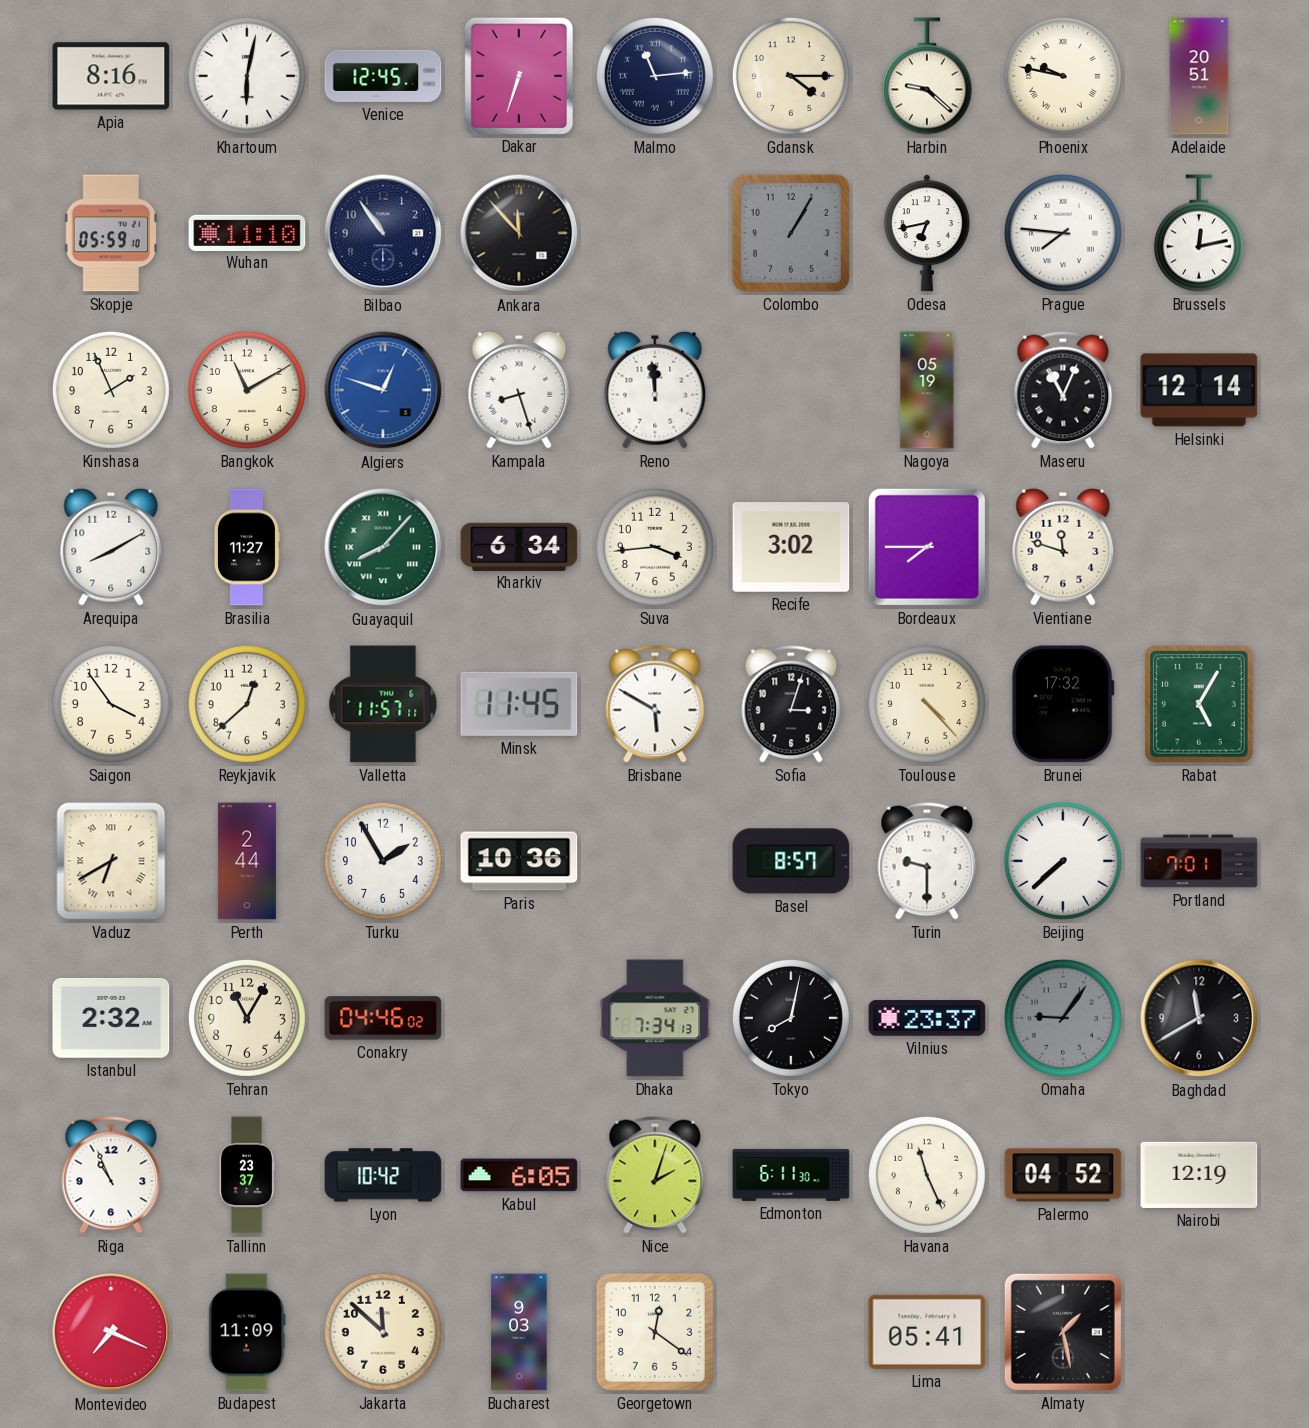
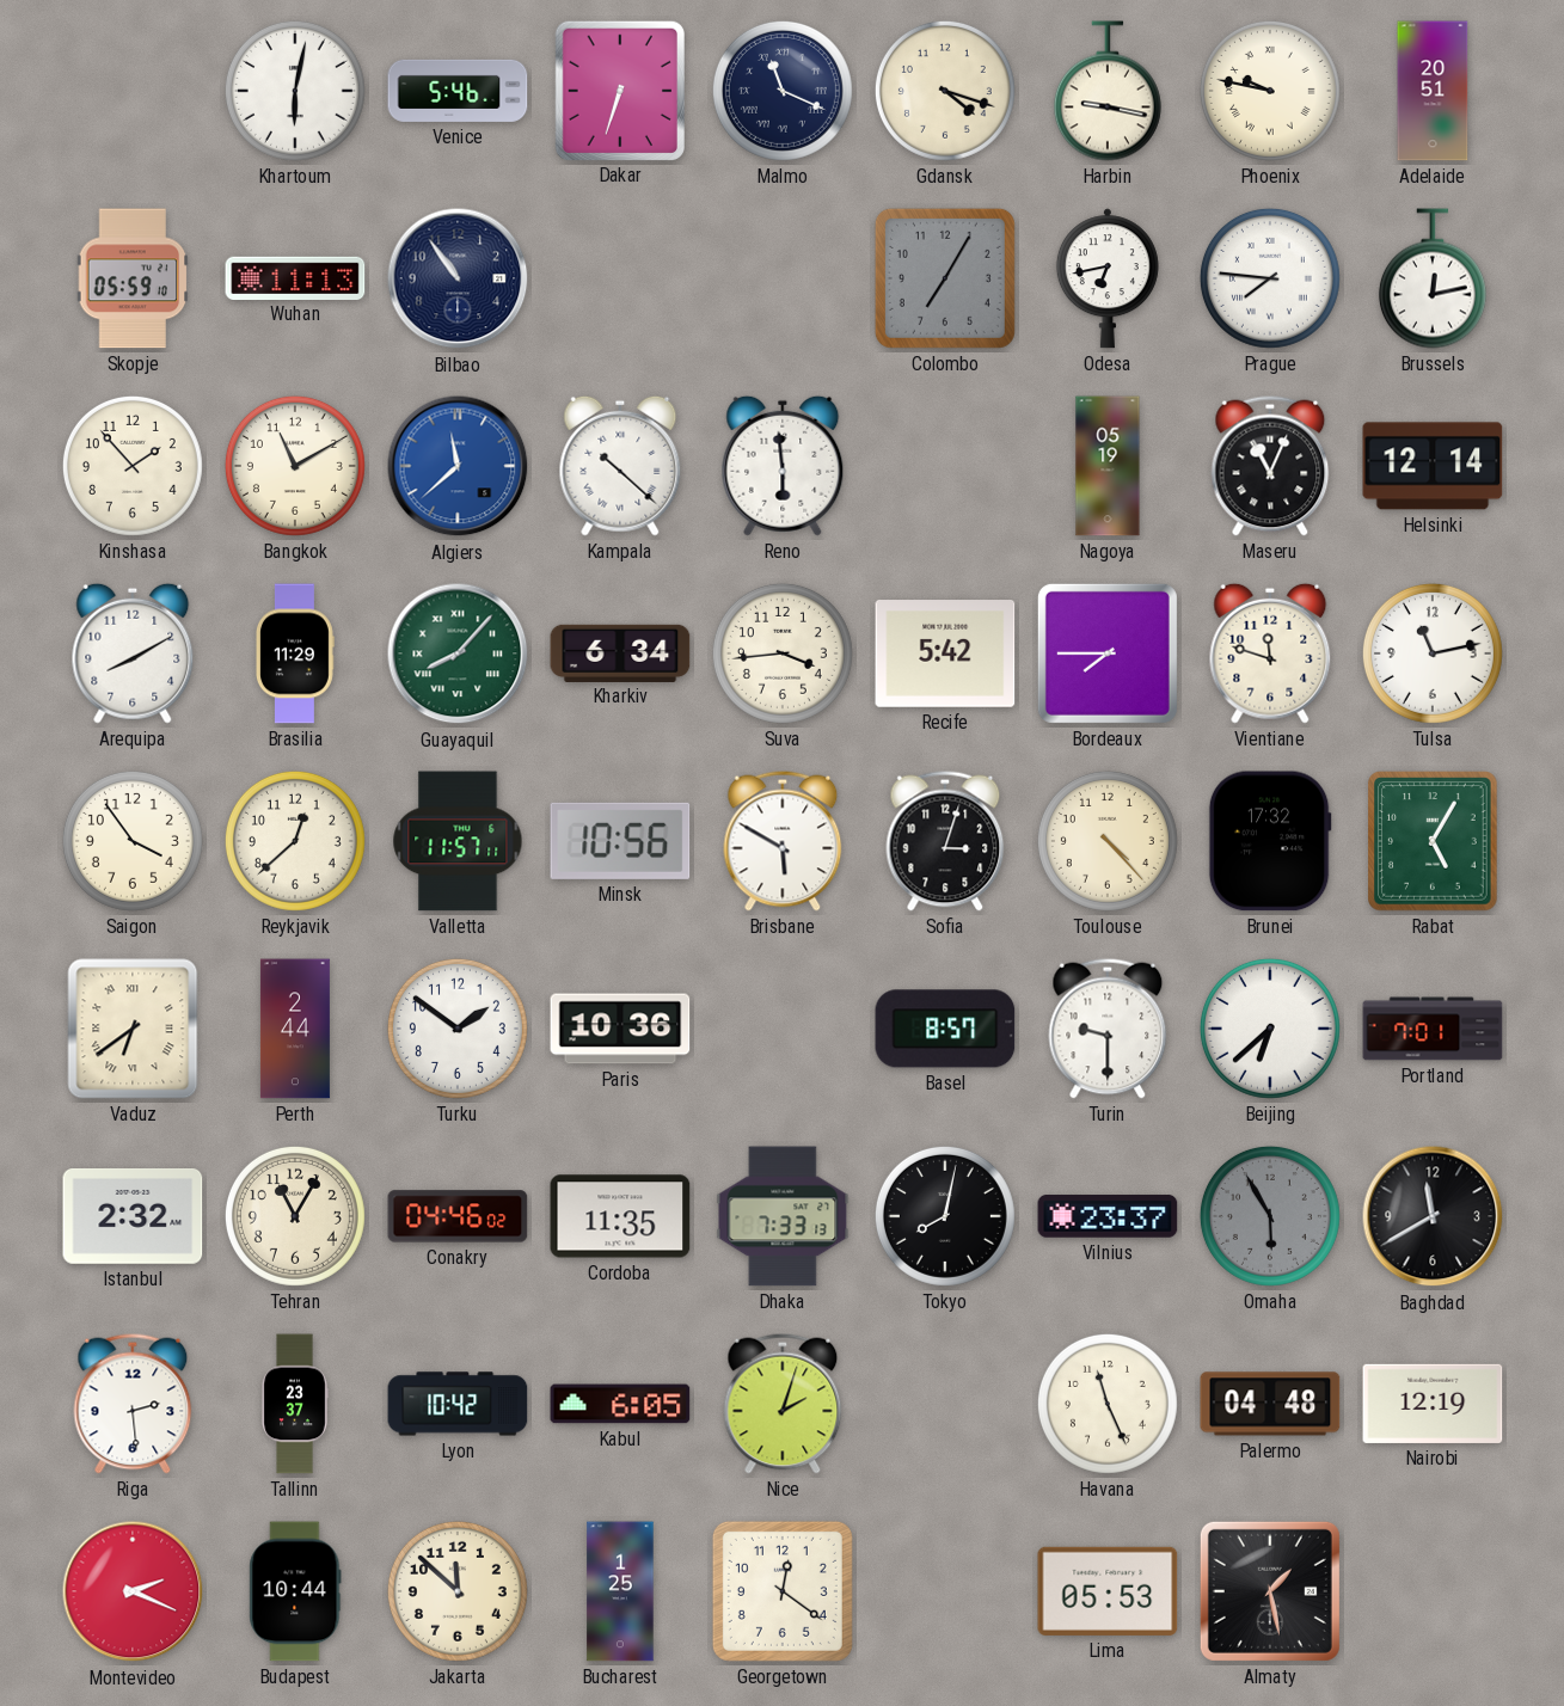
Apia: 8:16 -> none
Venice: 12:45 -> 5:46
Malmo: 11:14 -> 11:19
Gdansk: 4:15 -> 4:18
Harbin: 9:22 -> 9:17
Wuhan: 11:10 -> 11:13
Ankara: 11:53 -> none
Colombo: 1:05 -> 7:05
Kinshasa: 1:56 -> 1:53
Algiers: 12:48 -> 11:38
Kampala: 8:27 -> 10:22
Reno: 11:59 -> 5:59
Brasilia: 11:27 -> 11:29
Recife: 3:02 -> 5:42
Tulsa: none -> 11:13
Minsk: 11:45 -> 10:56
Vaduz: 6:40 -> 6:39
Turku: 1:55 -> 1:51
Beijing: 7:38 -> 6:38
Cordoba: none -> 11:35
Dhaka: 7:34 -> 7:33
Omaha: 9:06 -> 5:55
Riga: 10:56 -> 2:29
Edmonton: 6:11 -> none
Palermo: 04:52 -> 04:48
Montevideo: 7:19 -> 2:19
Budapest: 11:09 -> 10:44
Bucharest: 9:03 -> 1:25
Lima: 05:41 -> 05:53
